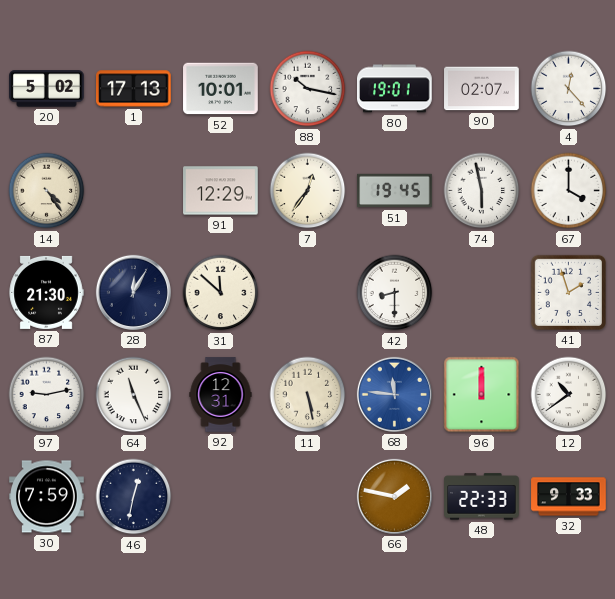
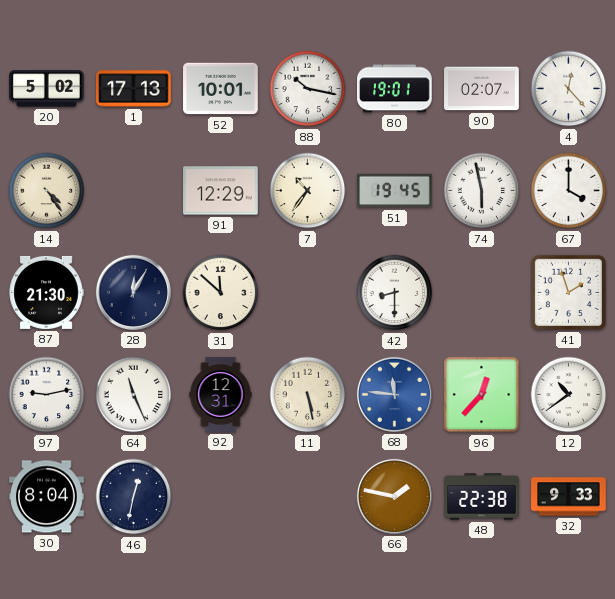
7: 12:36 -> 10:36
96: 12:00 -> 12:37
30: 7:59 -> 8:04
48: 22:33 -> 22:38
